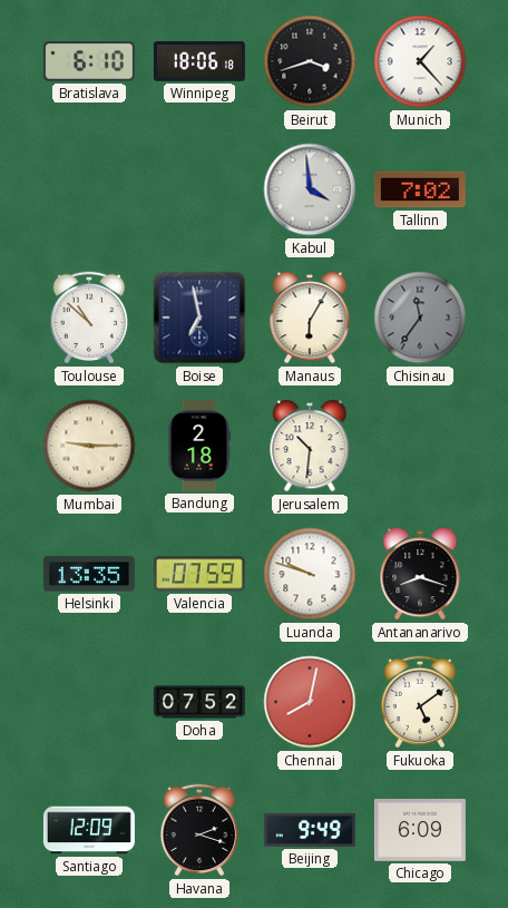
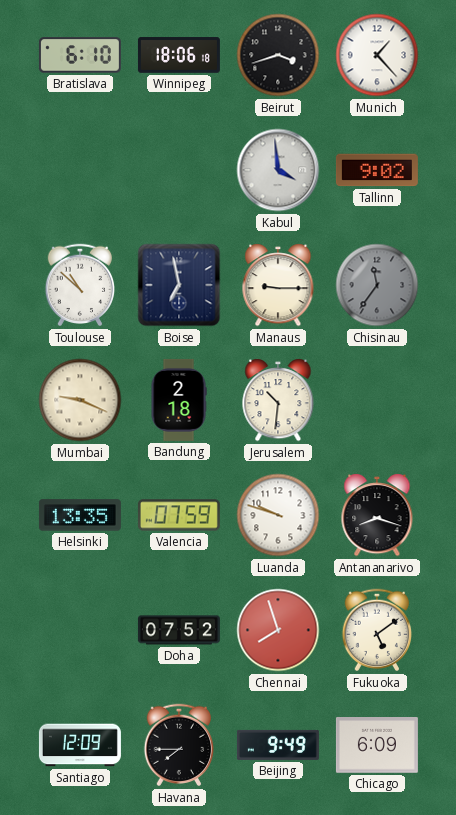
Tallinn: 7:02 -> 9:02
Manaus: 6:05 -> 9:15
Mumbai: 9:15 -> 9:19
Chennai: 8:02 -> 7:57
Havana: 2:18 -> 7:45
